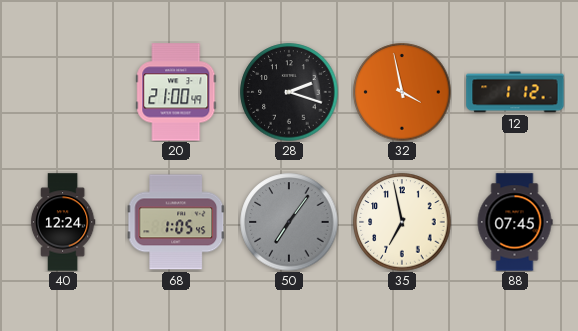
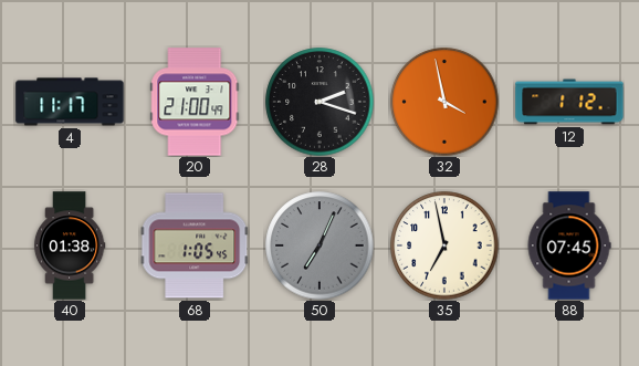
4: none -> 11:17
40: 12:24 -> 01:38
50: 7:06 -> 7:04
